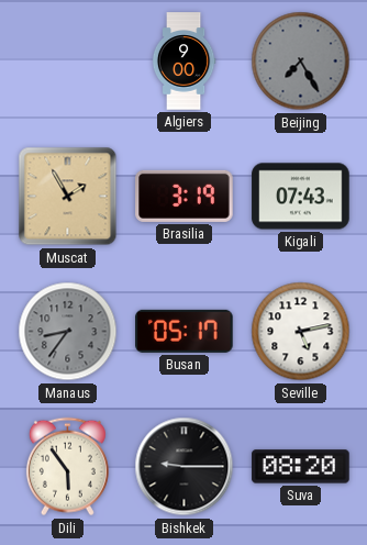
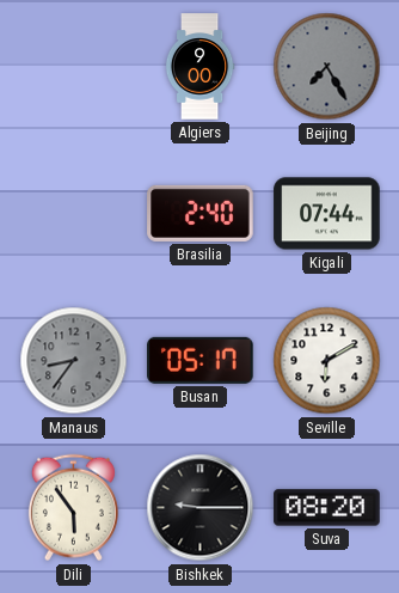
Muscat: 1:55 -> none
Brasilia: 3:19 -> 2:40
Kigali: 07:43 -> 07:44
Seville: 5:13 -> 6:10
